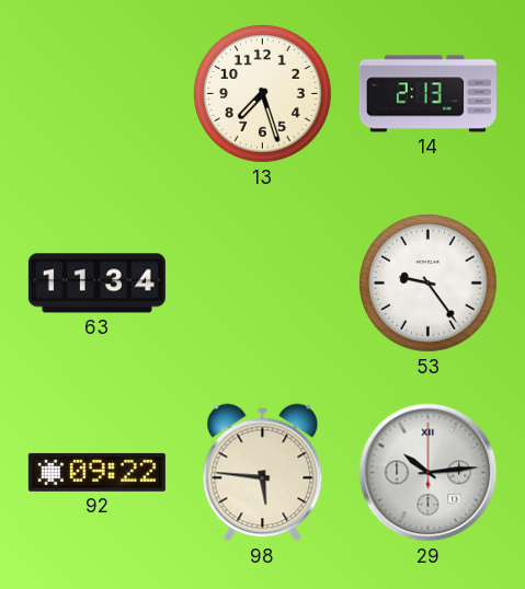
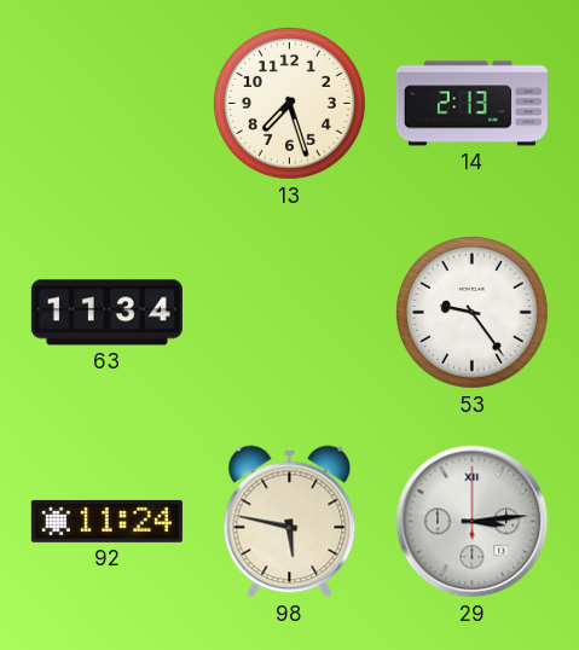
92: 09:22 -> 11:24
98: 5:46 -> 5:47
29: 10:14 -> 3:14
